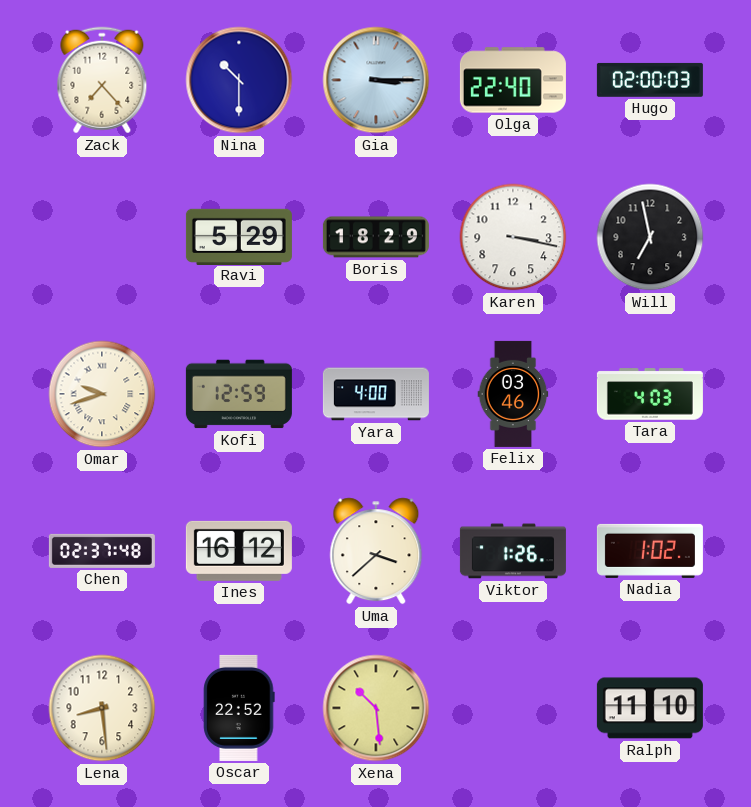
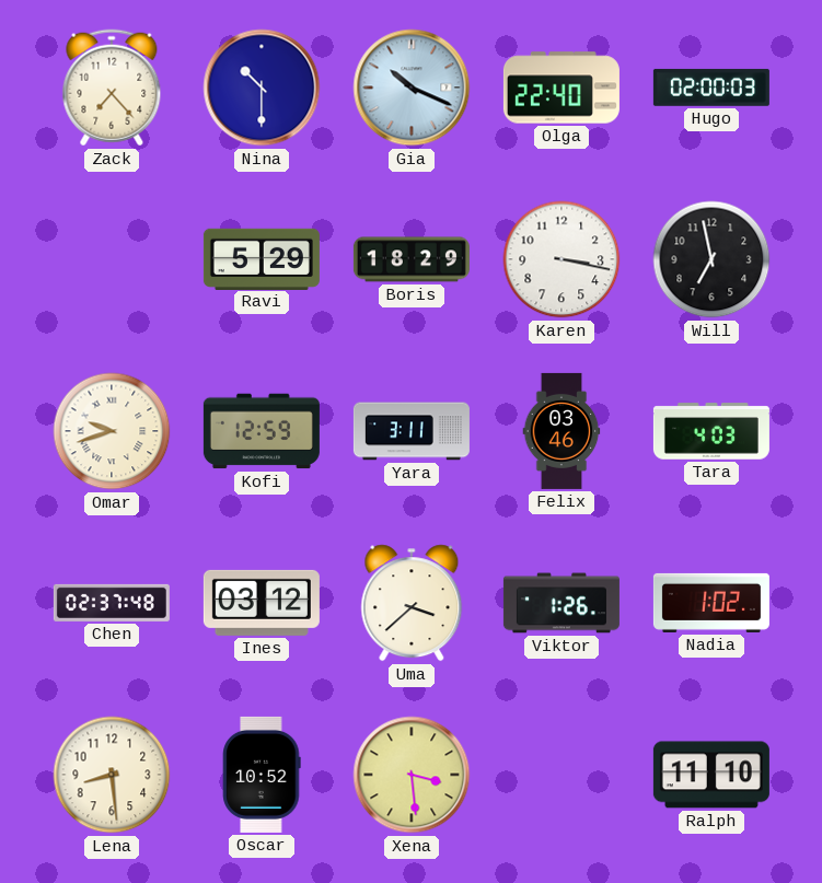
Gia: 3:15 -> 10:19
Yara: 4:00 -> 3:11
Ines: 16:12 -> 03:12
Oscar: 22:52 -> 10:52
Xena: 10:29 -> 3:29
